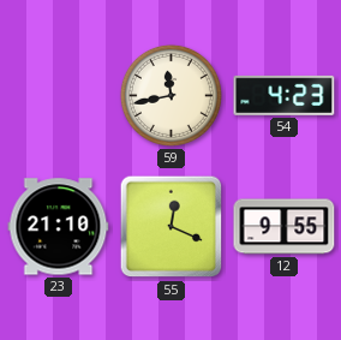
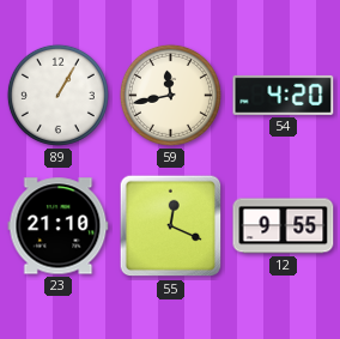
89: none -> 1:05
54: 4:23 -> 4:20
